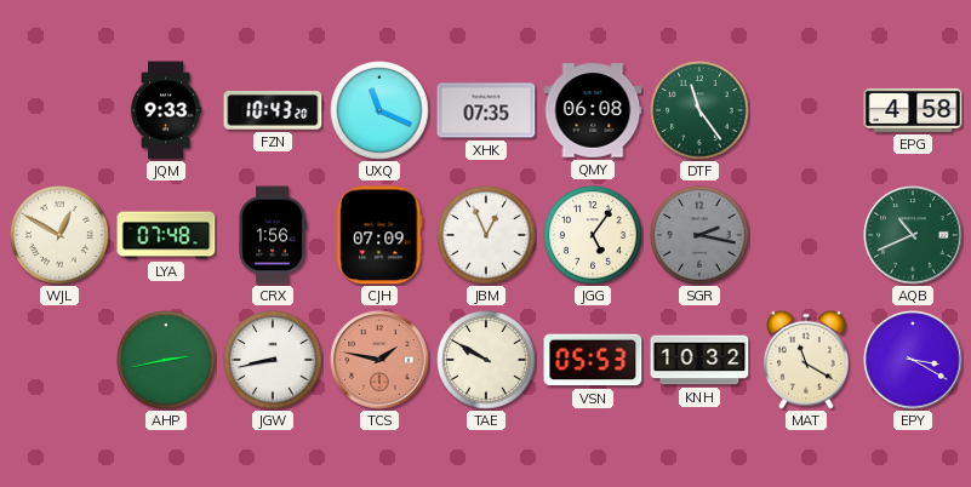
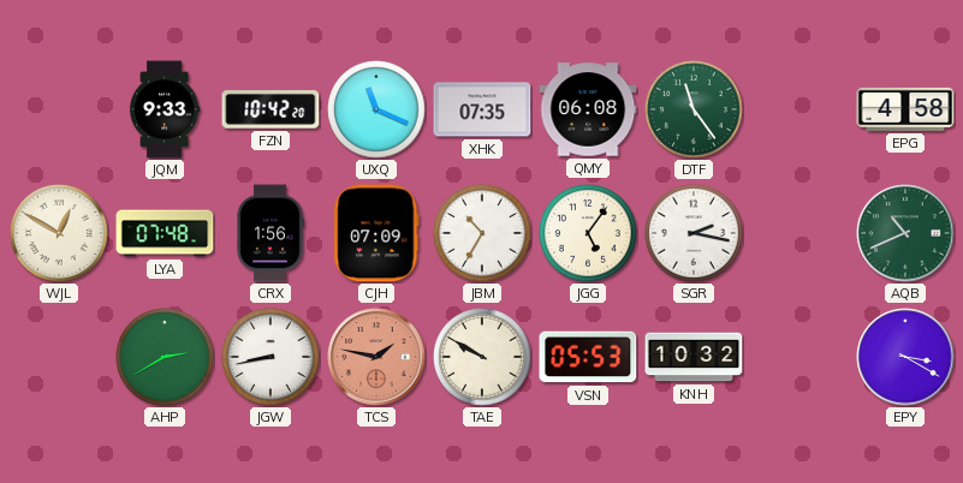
FZN: 10:43 -> 10:42
JBM: 12:56 -> 10:35
SGR dial: grey -> white
AHP: 2:43 -> 2:40
MAT: 11:20 -> none
